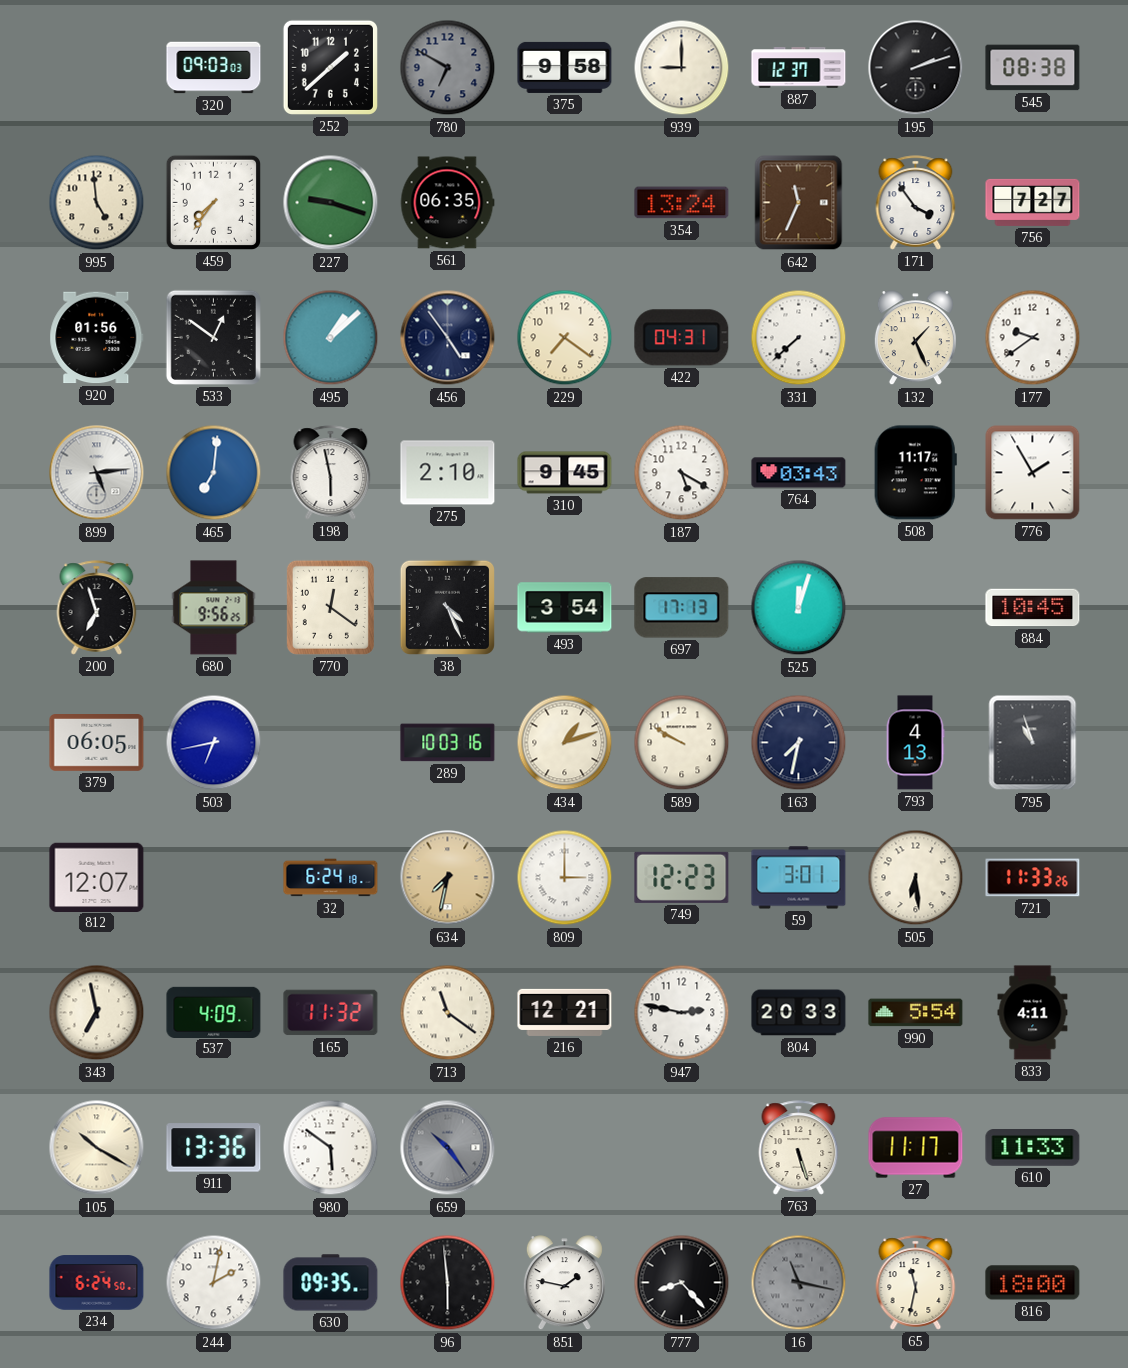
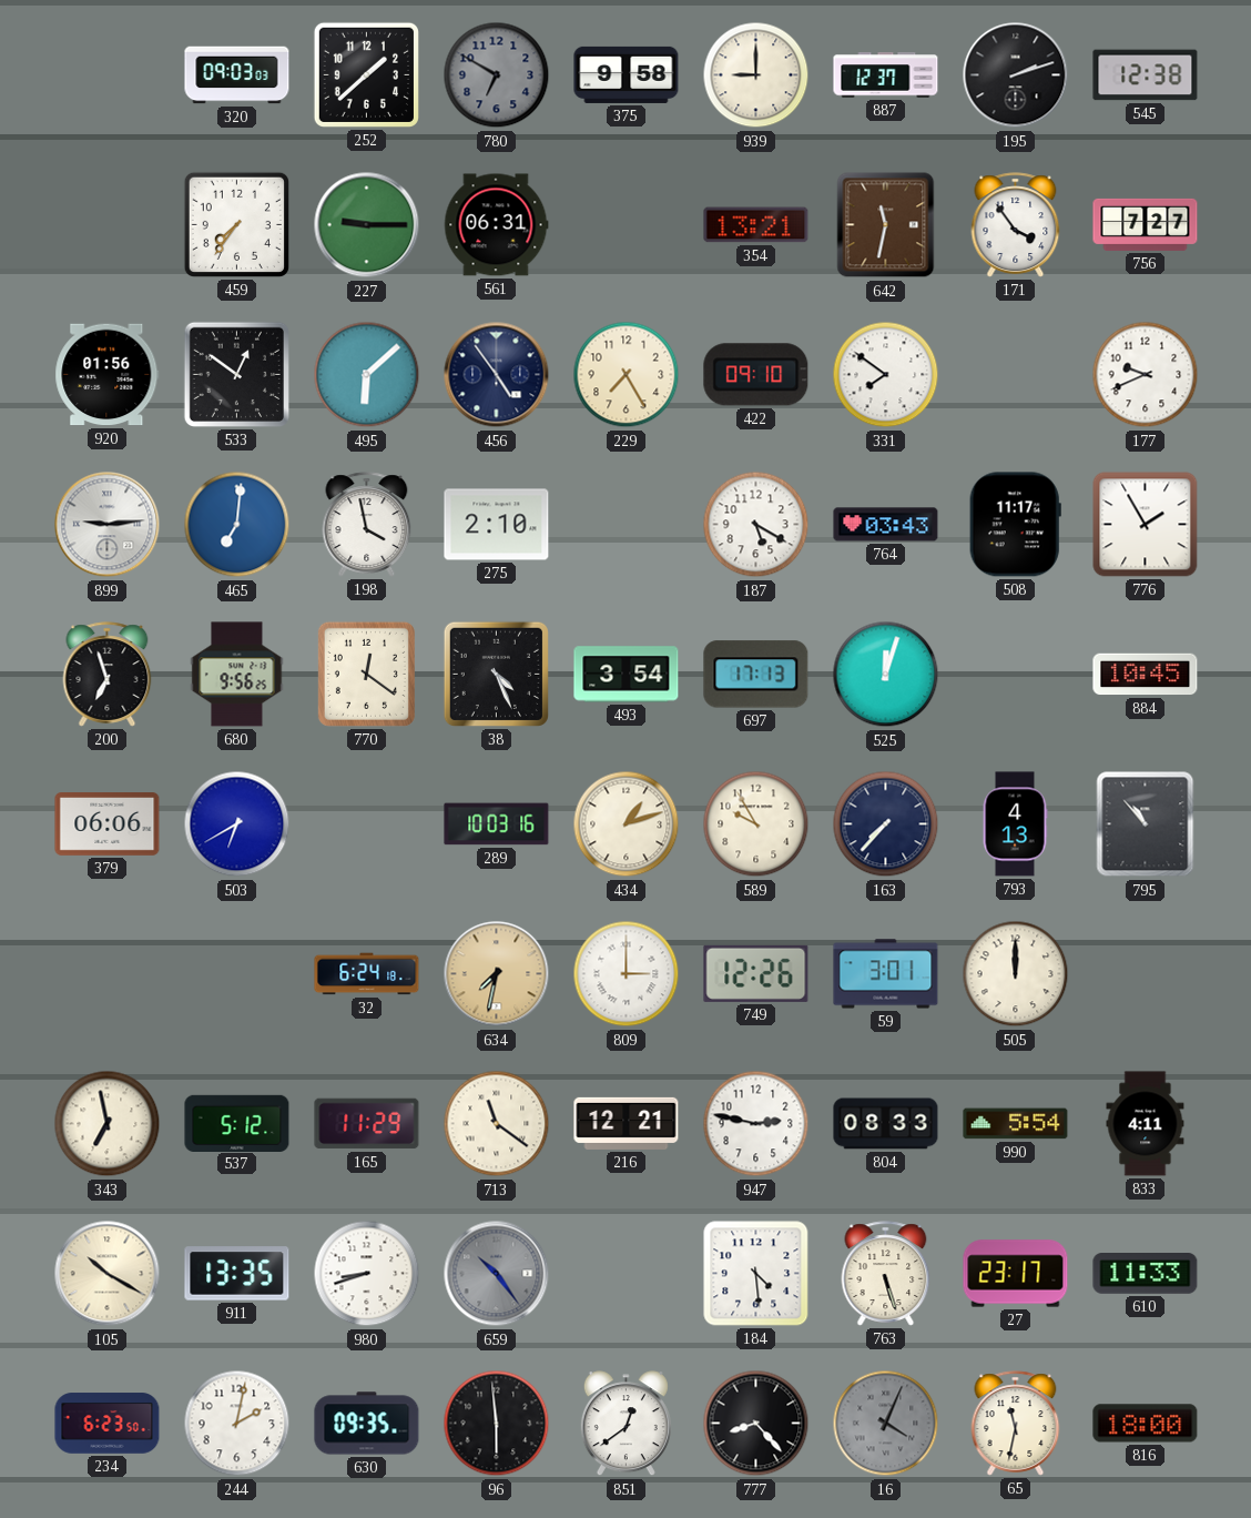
545: 08:38 -> 12:38
995: 4:59 -> none
227: 9:18 -> 9:15
561: 06:35 -> 06:31
354: 13:24 -> 13:21
642: 11:34 -> 11:32
495: 1:08 -> 6:08
229: 7:21 -> 7:25
422: 04:31 -> 09:10
331: 7:38 -> 7:51
132: 1:26 -> none
177: 9:39 -> 9:41
899: 5:14 -> 9:14
198: 5:58 -> 3:58
310: 9:45 -> none
379: 06:05 -> 06:06
503: 6:43 -> 6:40
589: 9:50 -> 9:55
163: 7:32 -> 7:37
795: 10:57 -> 10:53
812: 12:07 -> none
749: 12:23 -> 12:26
505: 6:29 -> 12:00
721: 11:33 -> none
537: 4:09 -> 5:12
165: 11:32 -> 11:29
804: 20:33 -> 08:33
911: 13:36 -> 13:35
980: 5:51 -> 8:42
184: none -> 4:29
27: 11:17 -> 23:17
234: 6:24 -> 6:23
851: 1:47 -> 12:39
16: 11:17 -> 4:04
